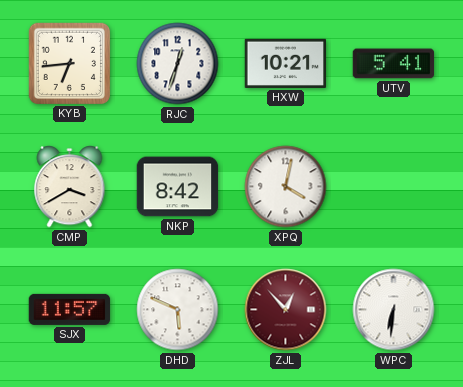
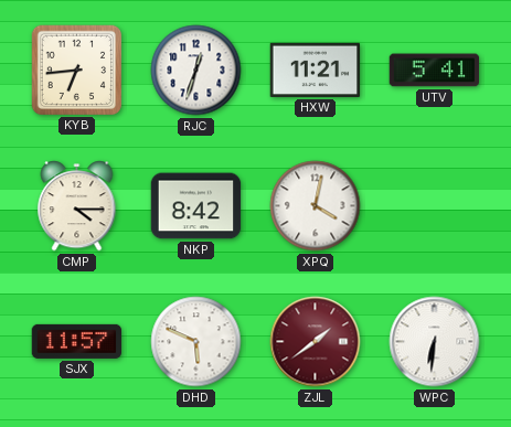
HXW: 10:21 -> 11:21
CMP: 3:40 -> 4:15
ZJL: 12:53 -> 1:39
